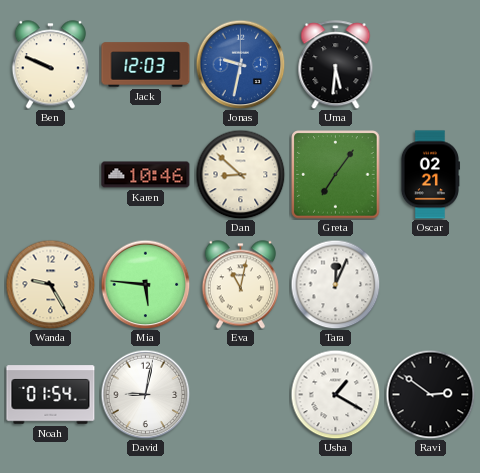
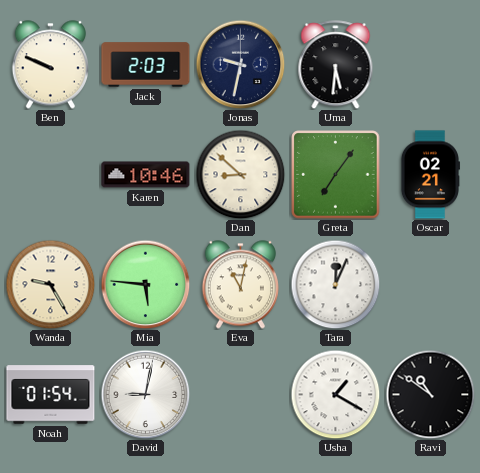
Jack: 12:03 -> 2:03
Jonas dial: blue -> navy
Ravi: 2:51 -> 10:51
